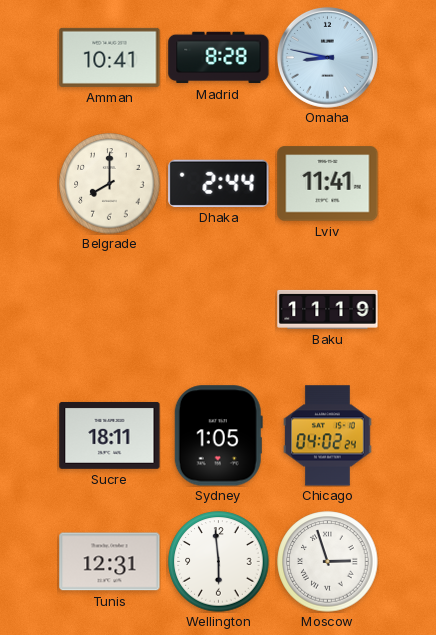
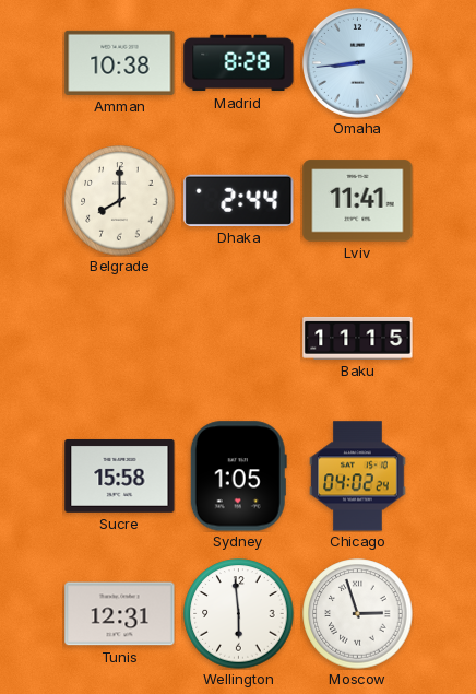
Amman: 10:41 -> 10:38
Omaha: 8:47 -> 8:44
Baku: 11:19 -> 11:15
Sucre: 18:11 -> 15:58
